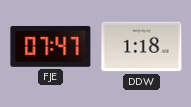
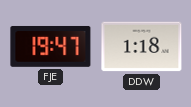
FJE: 07:47 -> 19:47
